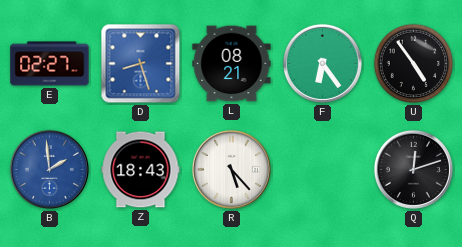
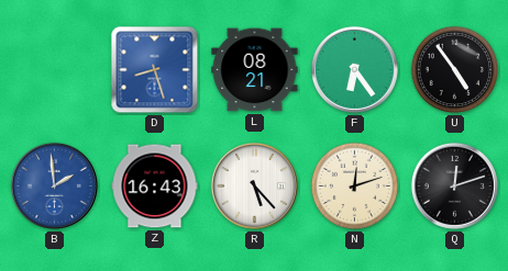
E: 02:27 -> none
Z: 18:43 -> 16:43
N: none -> 12:12
